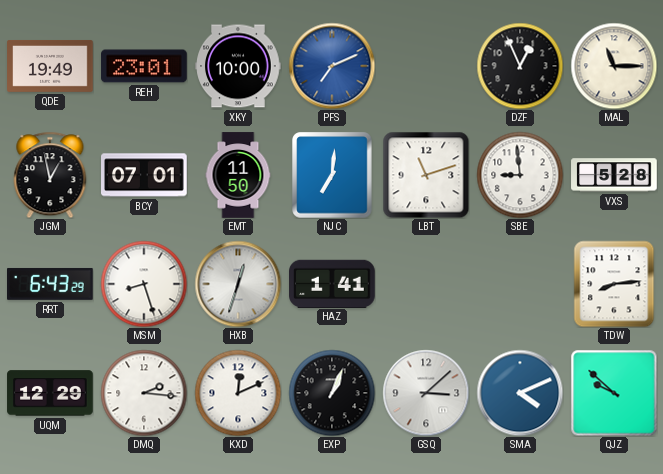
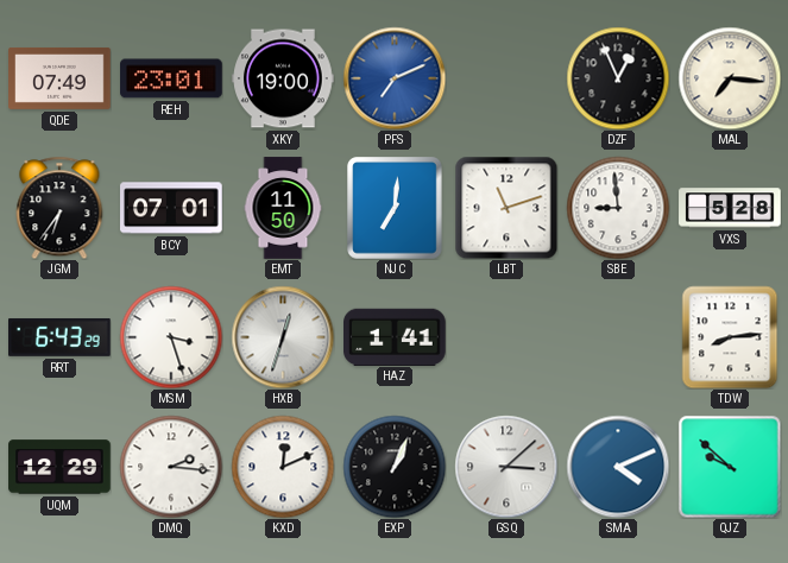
QDE: 19:49 -> 07:49
XKY: 10:00 -> 19:00
MAL: 11:15 -> 7:16
JGM: 12:58 -> 6:36
MSM: 8:27 -> 3:27
